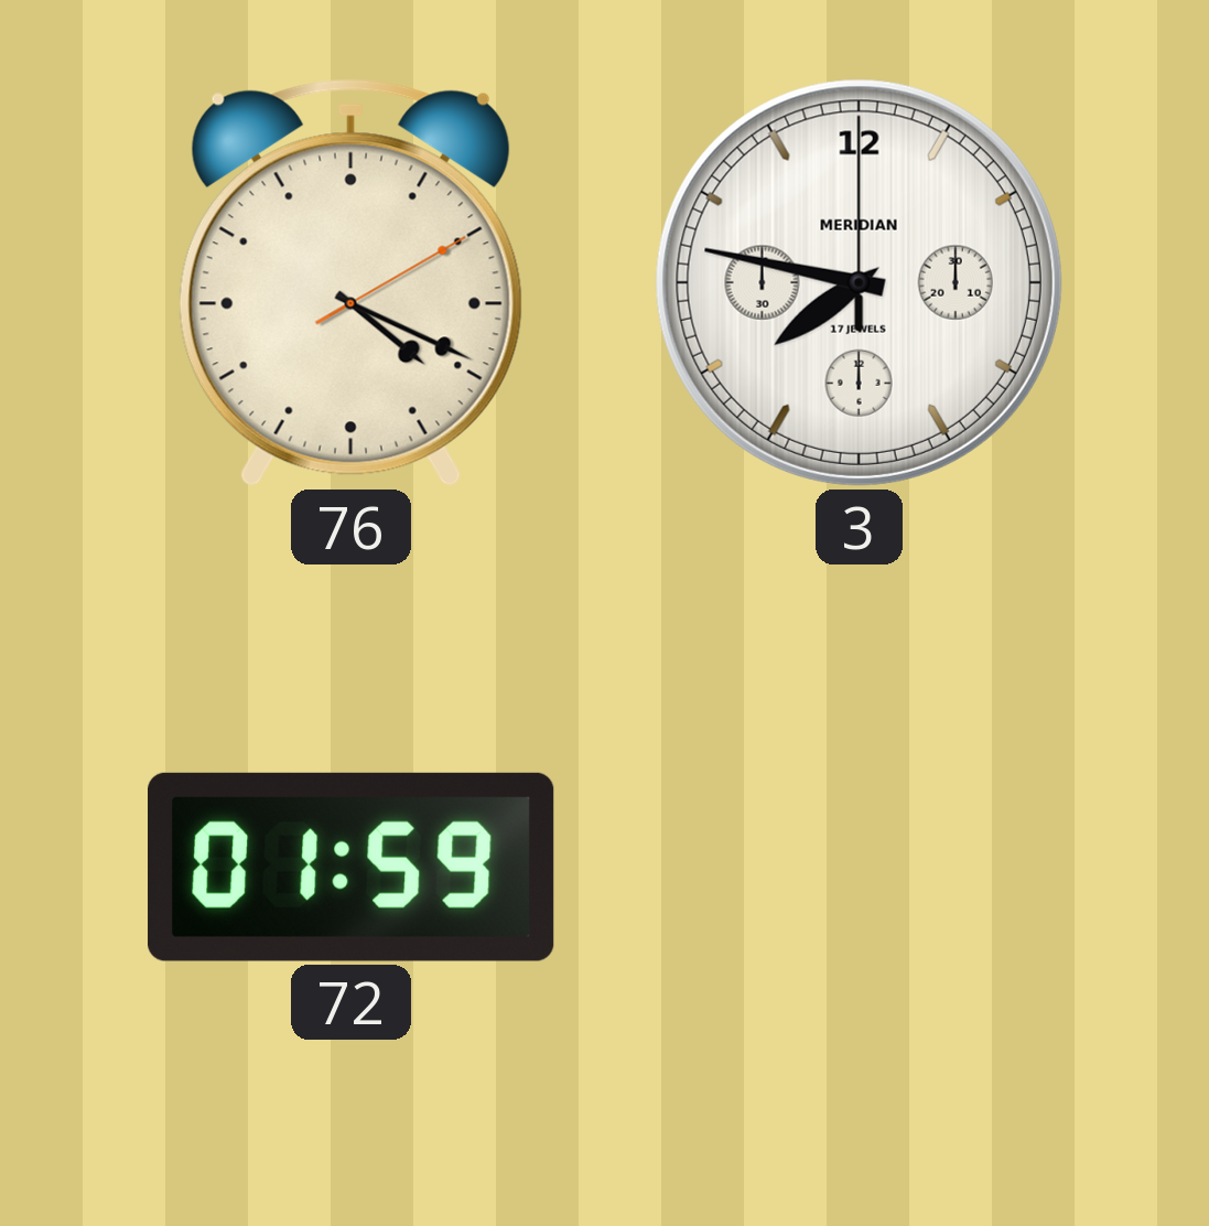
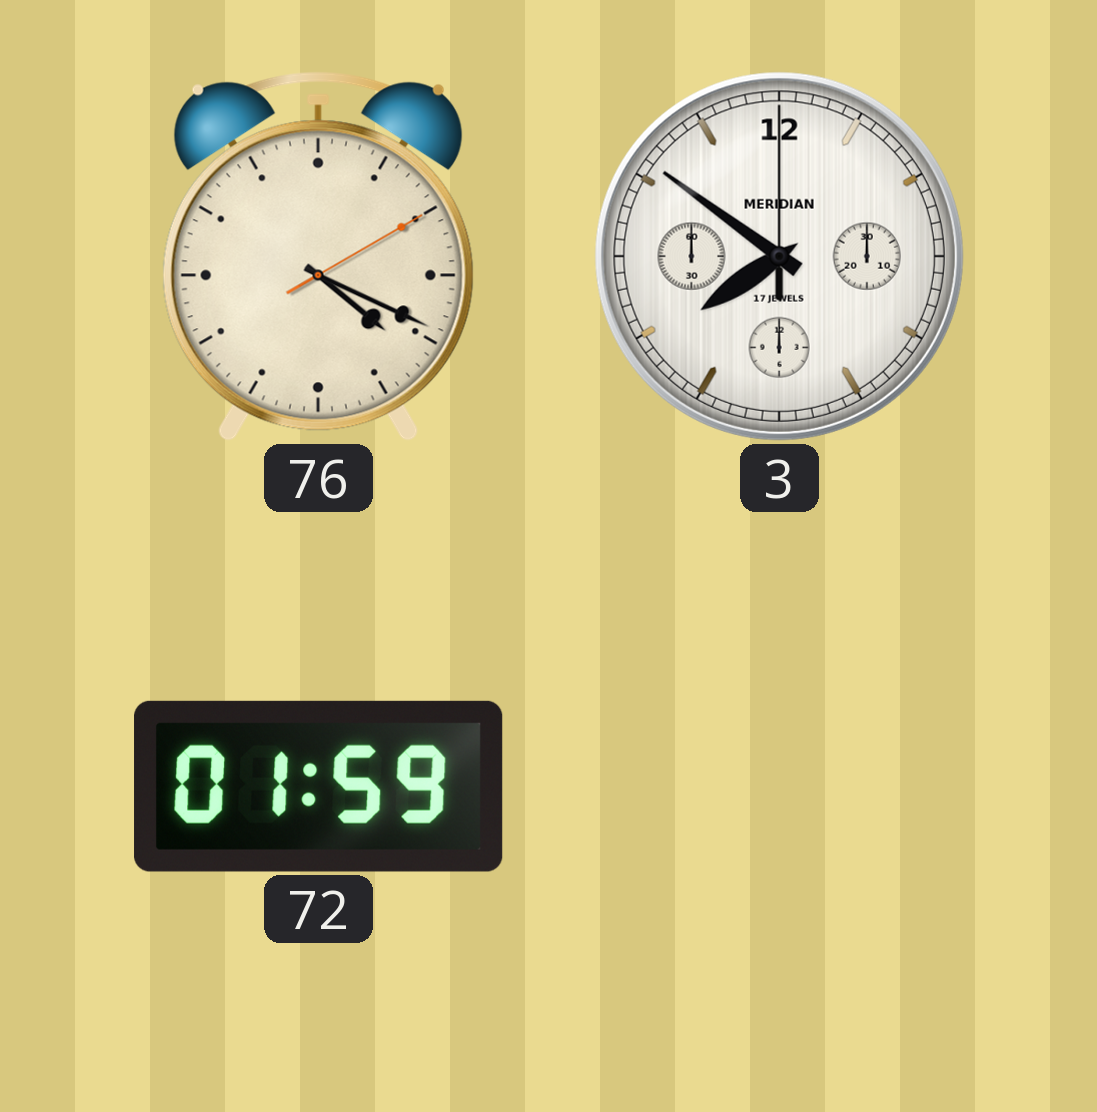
3: 7:47 -> 7:51
